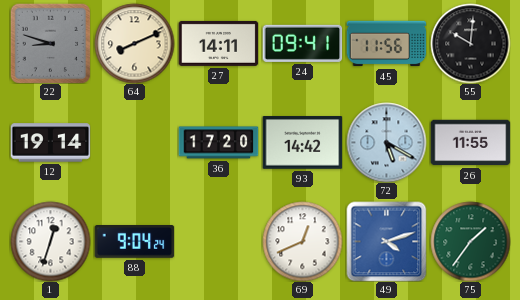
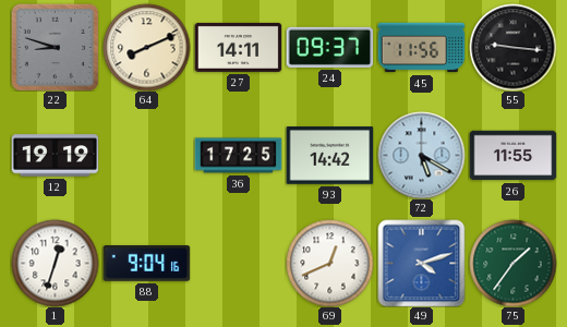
24: 09:41 -> 09:37
55: 10:01 -> 9:16
12: 19:14 -> 19:19
36: 17:20 -> 17:25
88: 9:04:24 -> 9:04:16
